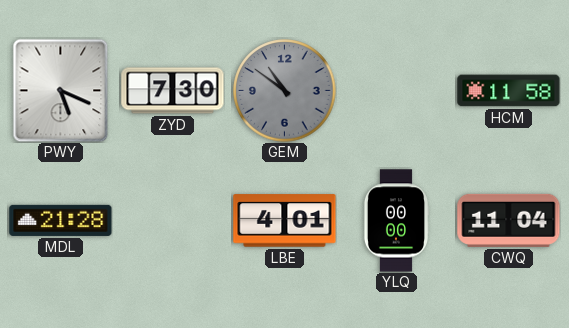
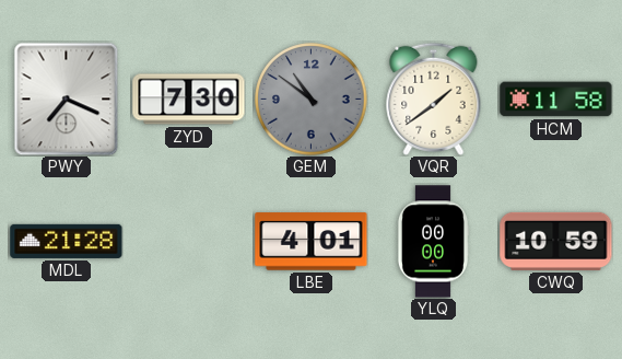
PWY: 5:19 -> 7:19
VQR: none -> 1:39
CWQ: 11:04 -> 10:59
